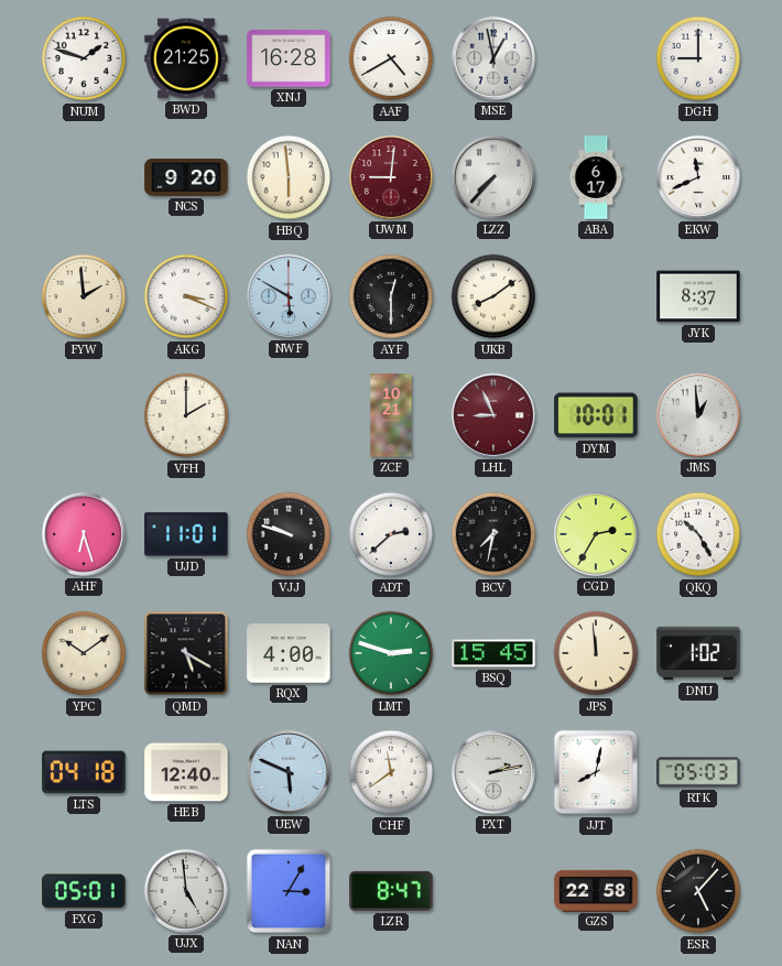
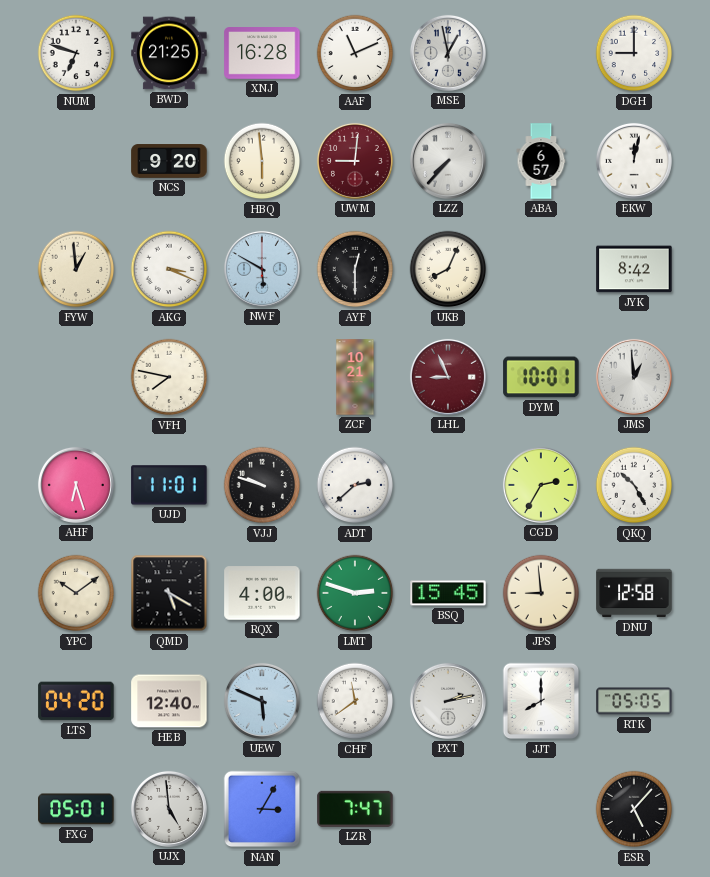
NUM: 1:48 -> 6:48
AAF: 4:40 -> 11:11
ABA: 6:17 -> 6:57
EKW: 11:41 -> 12:02
FYW: 1:59 -> 12:59
UKB: 8:09 -> 8:04
JYK: 8:37 -> 8:42
VFH: 2:00 -> 7:47
BCV: 7:32 -> none
JPS: 11:59 -> 8:59
DNU: 1:02 -> 12:58
LTS: 04:18 -> 04:20
JJT: 8:02 -> 8:00
RTK: 05:03 -> 05:05
LZR: 8:47 -> 7:47
GZS: 22:58 -> none
